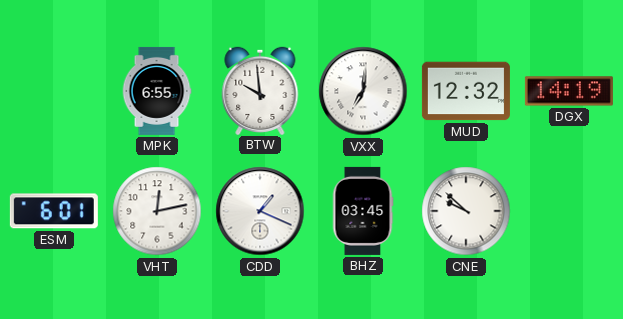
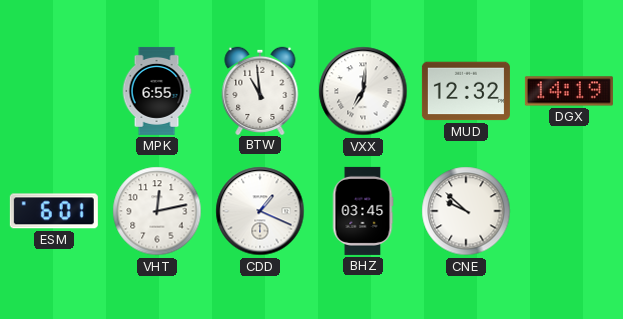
BTW: 9:59 -> 10:59
